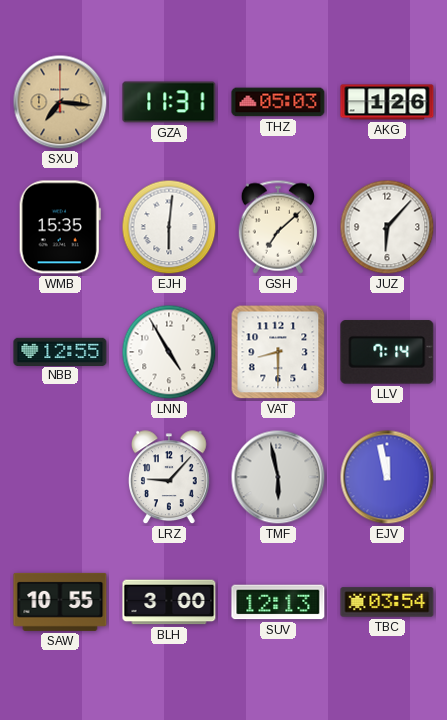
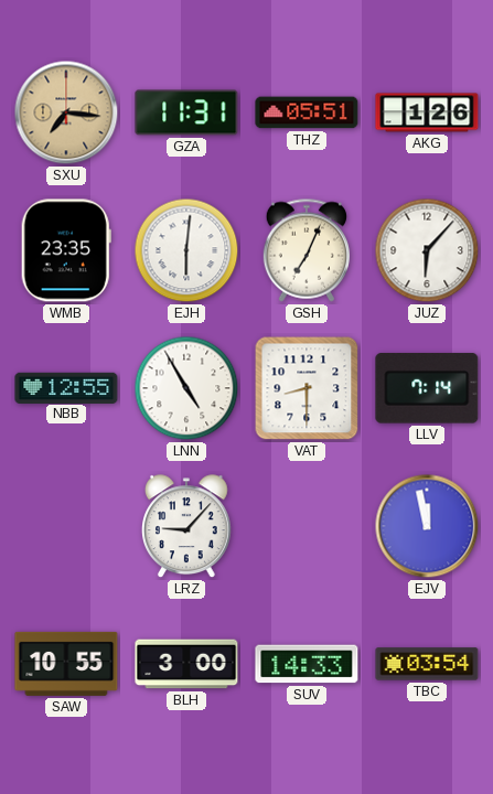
THZ: 05:03 -> 05:51
WMB: 15:35 -> 23:35
GSH: 7:08 -> 7:04
TMF: 5:58 -> none
SUV: 12:13 -> 14:33
